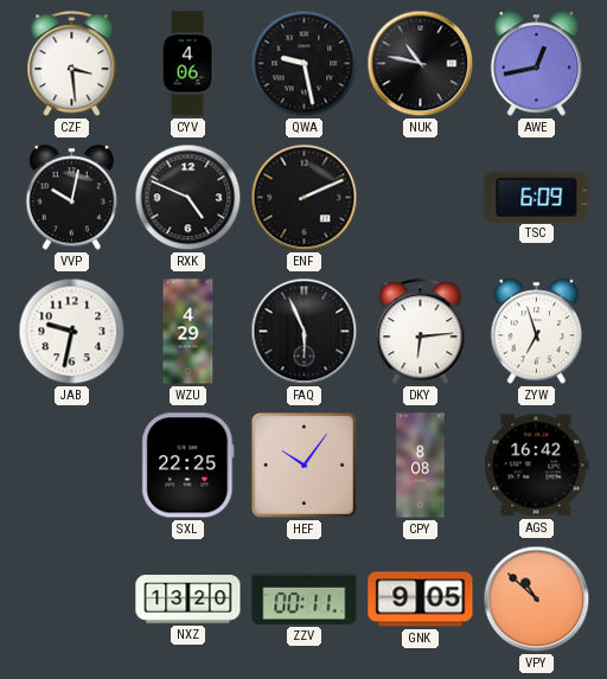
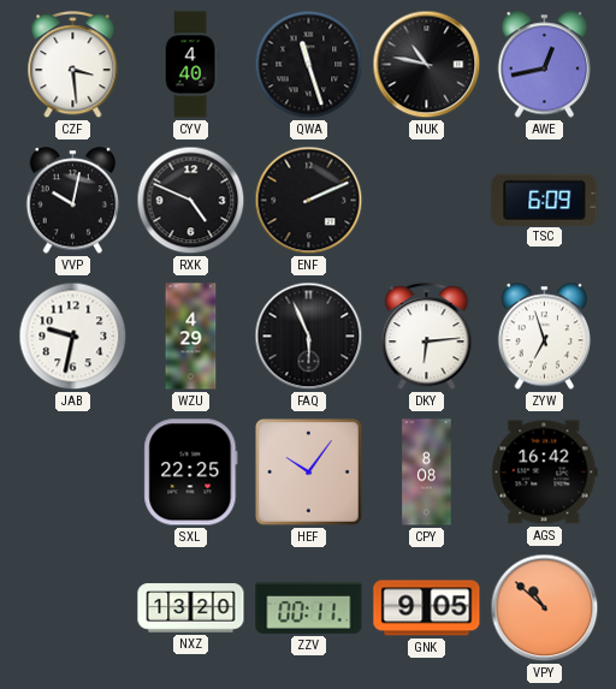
CYV: 4:06 -> 4:40
QWA: 9:28 -> 11:27
